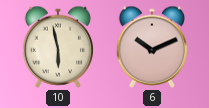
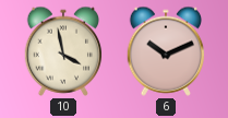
10: 5:58 -> 3:58
